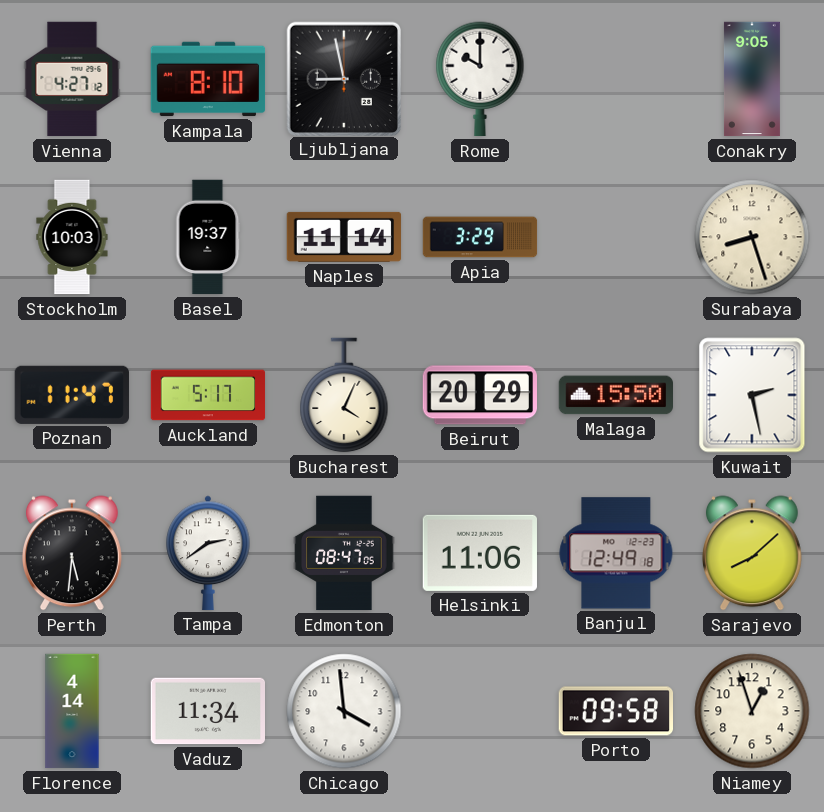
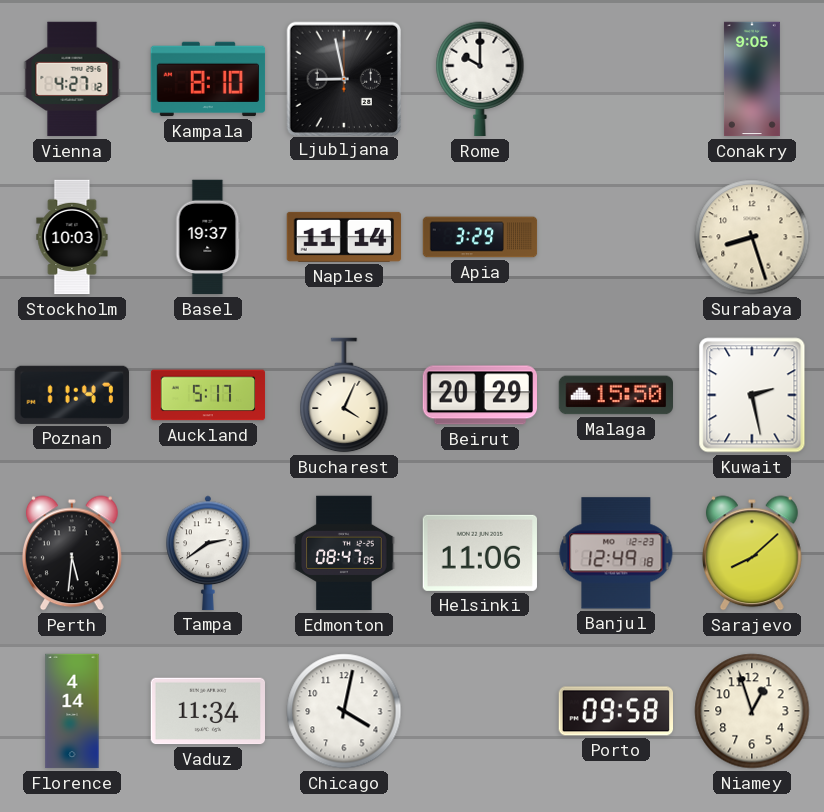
Chicago: 3:59 -> 4:02
